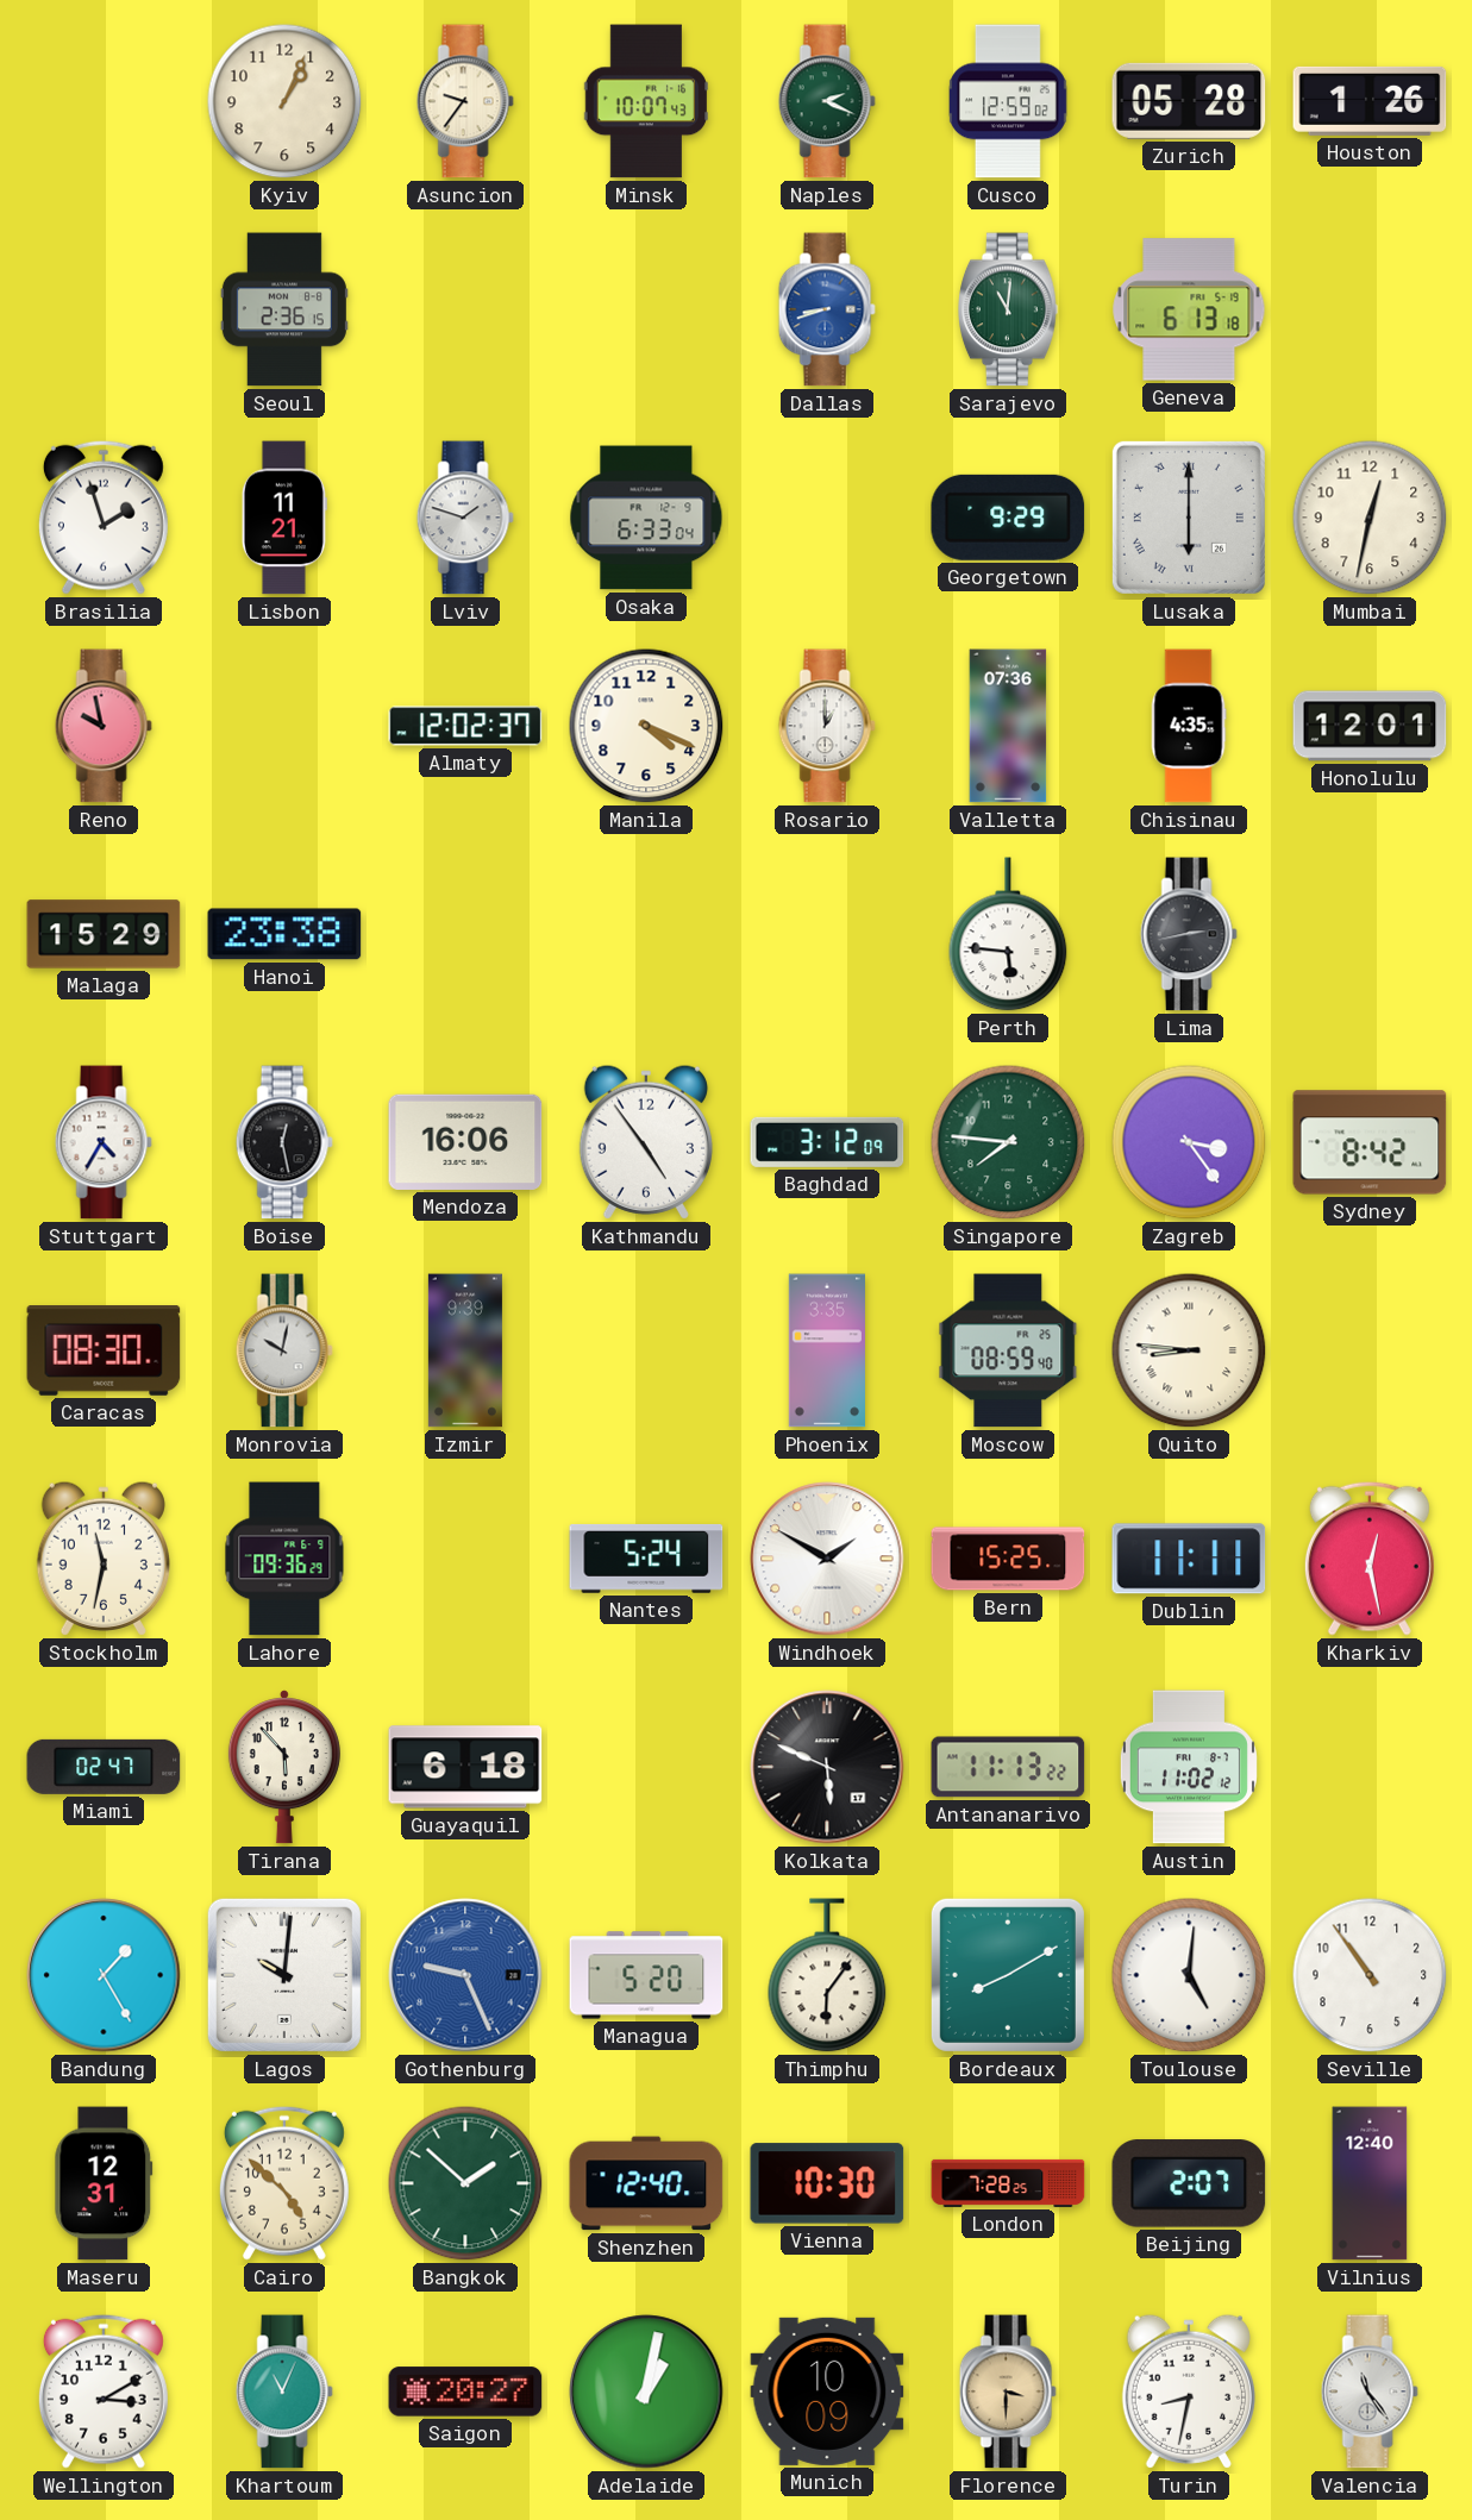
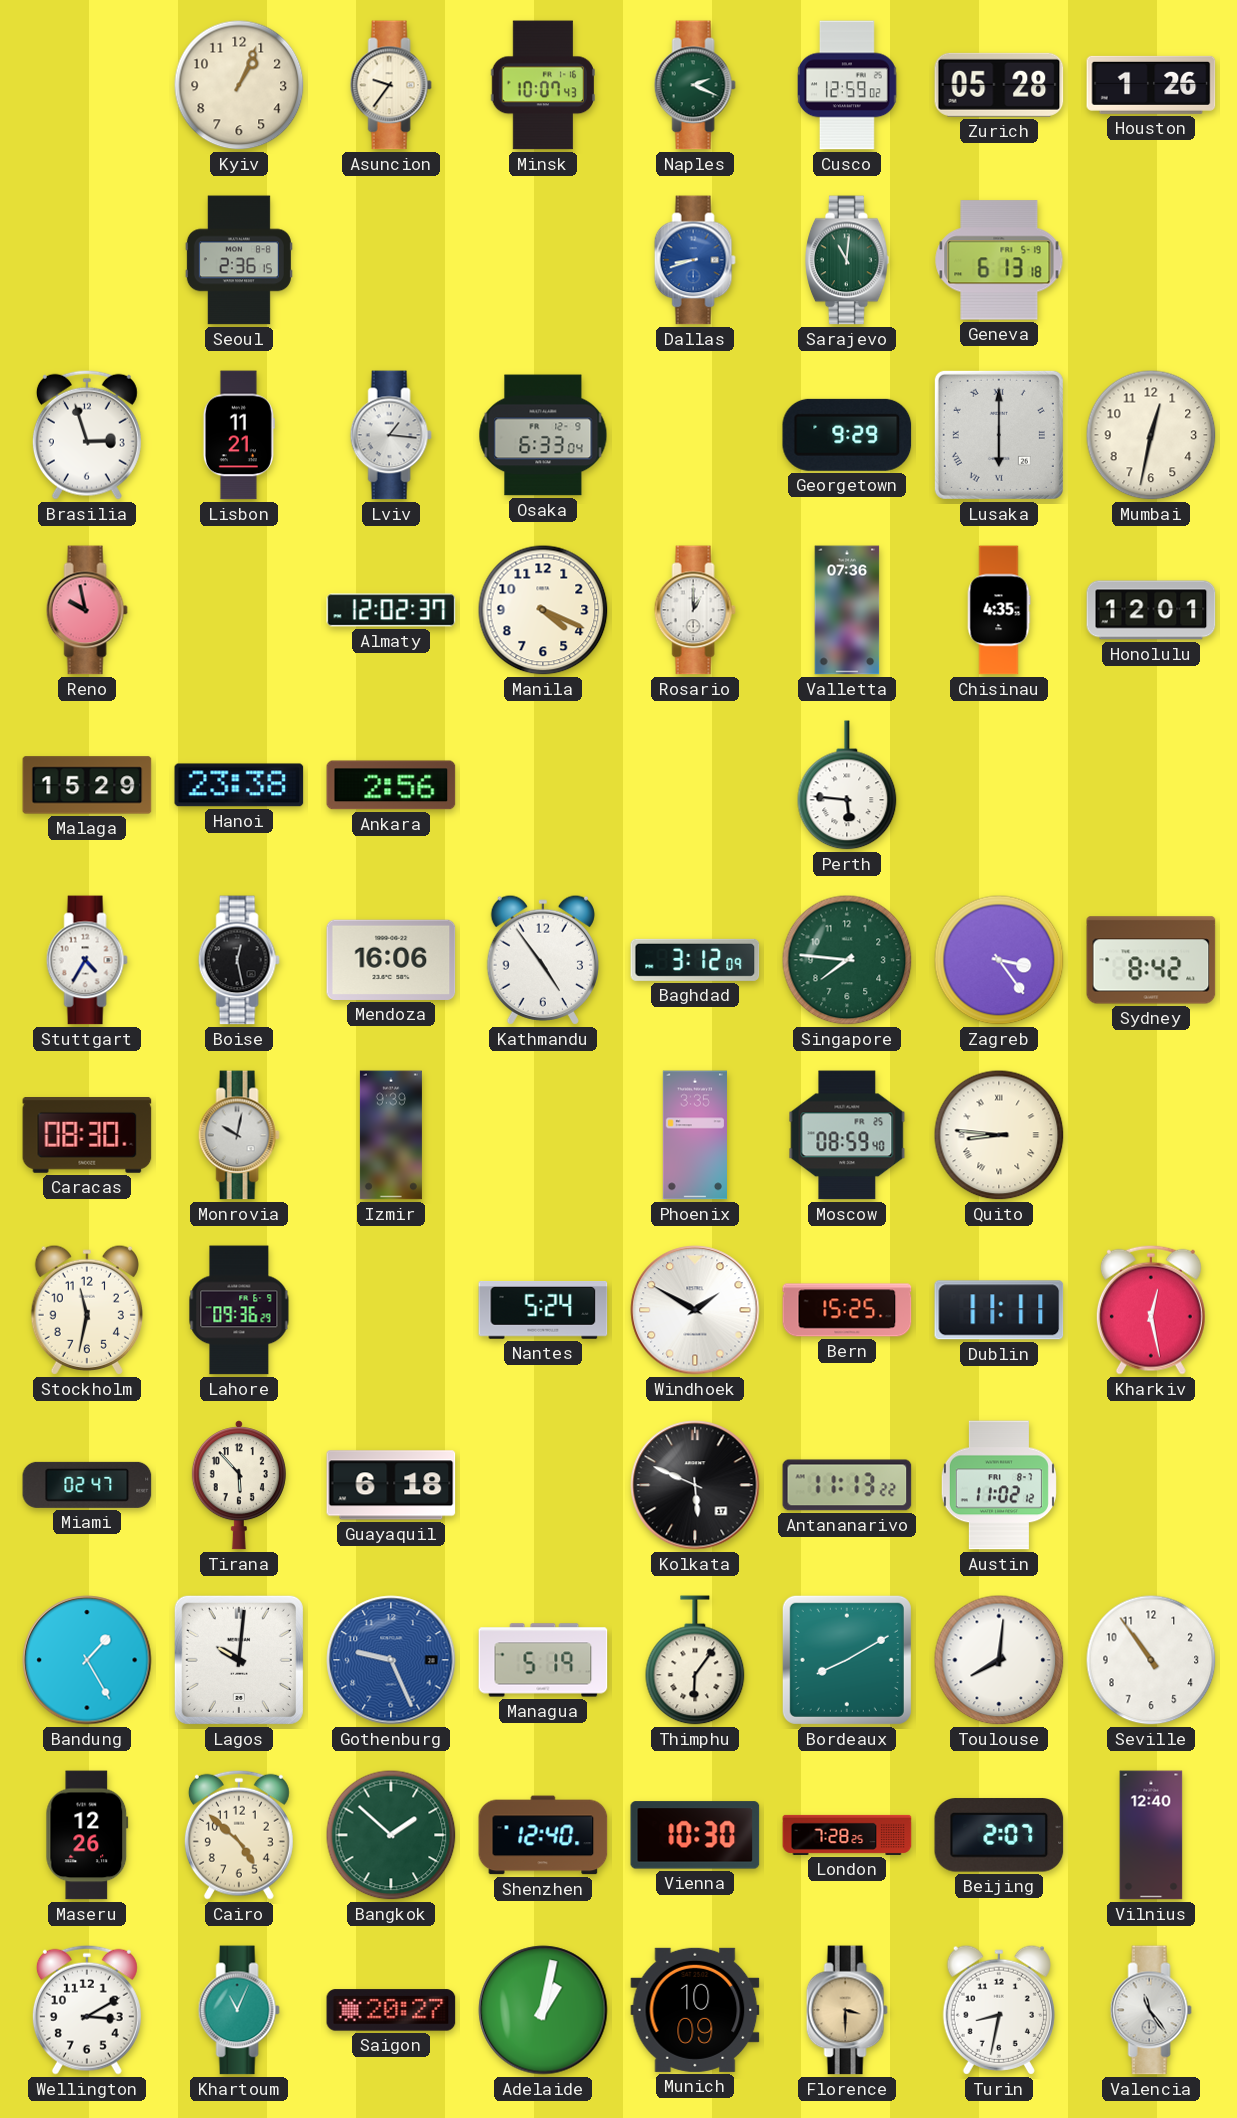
Brasilia: 1:57 -> 2:57
Lviv: 1:48 -> 1:16
Ankara: none -> 2:56
Lima: 2:43 -> none
Managua: 5:20 -> 5:19
Toulouse: 5:01 -> 8:01
Maseru: 12:31 -> 12:26
